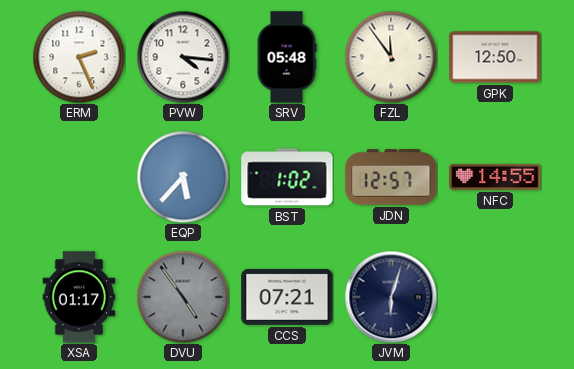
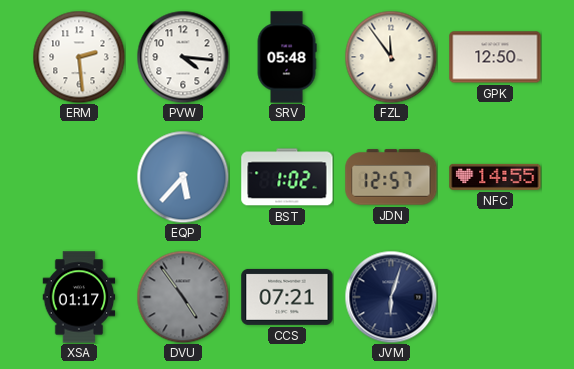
ERM: 2:26 -> 2:29
